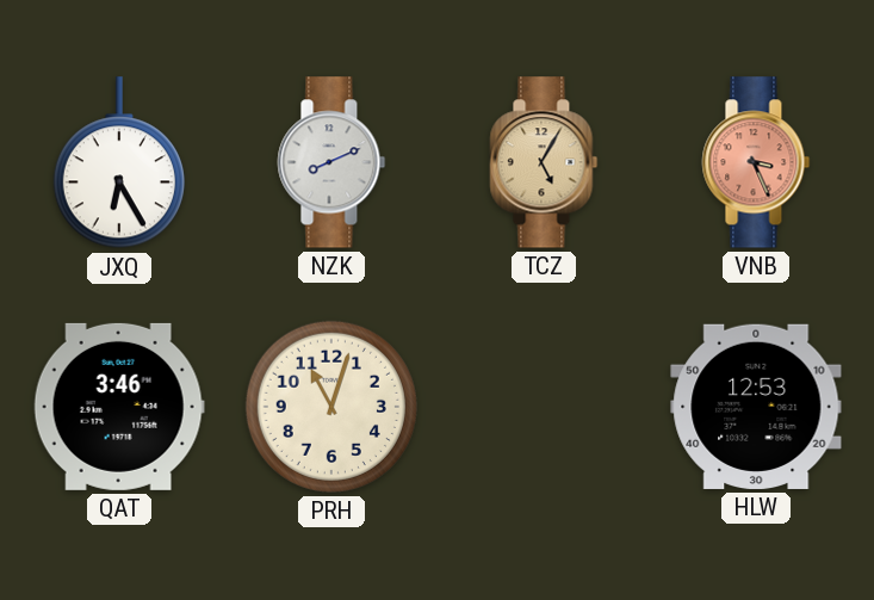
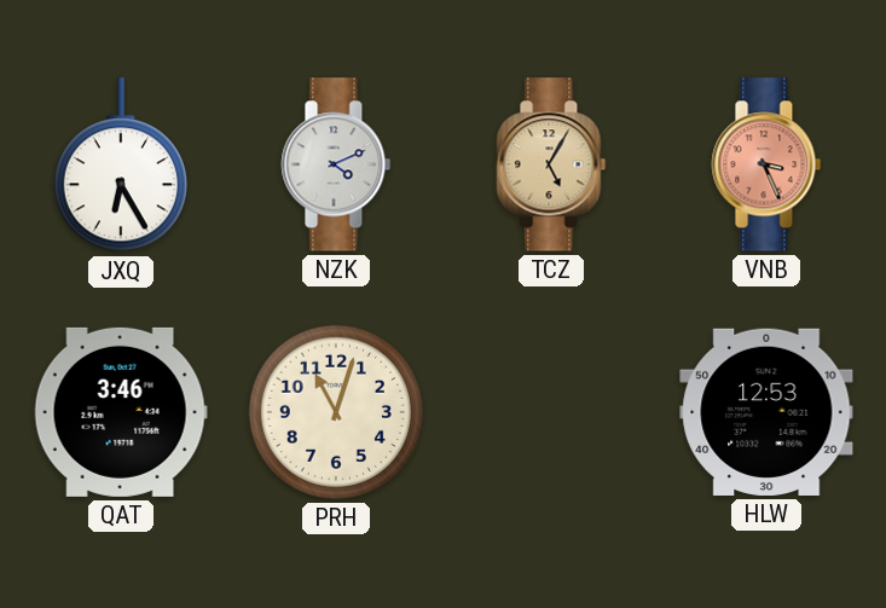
NZK: 8:11 -> 4:11
